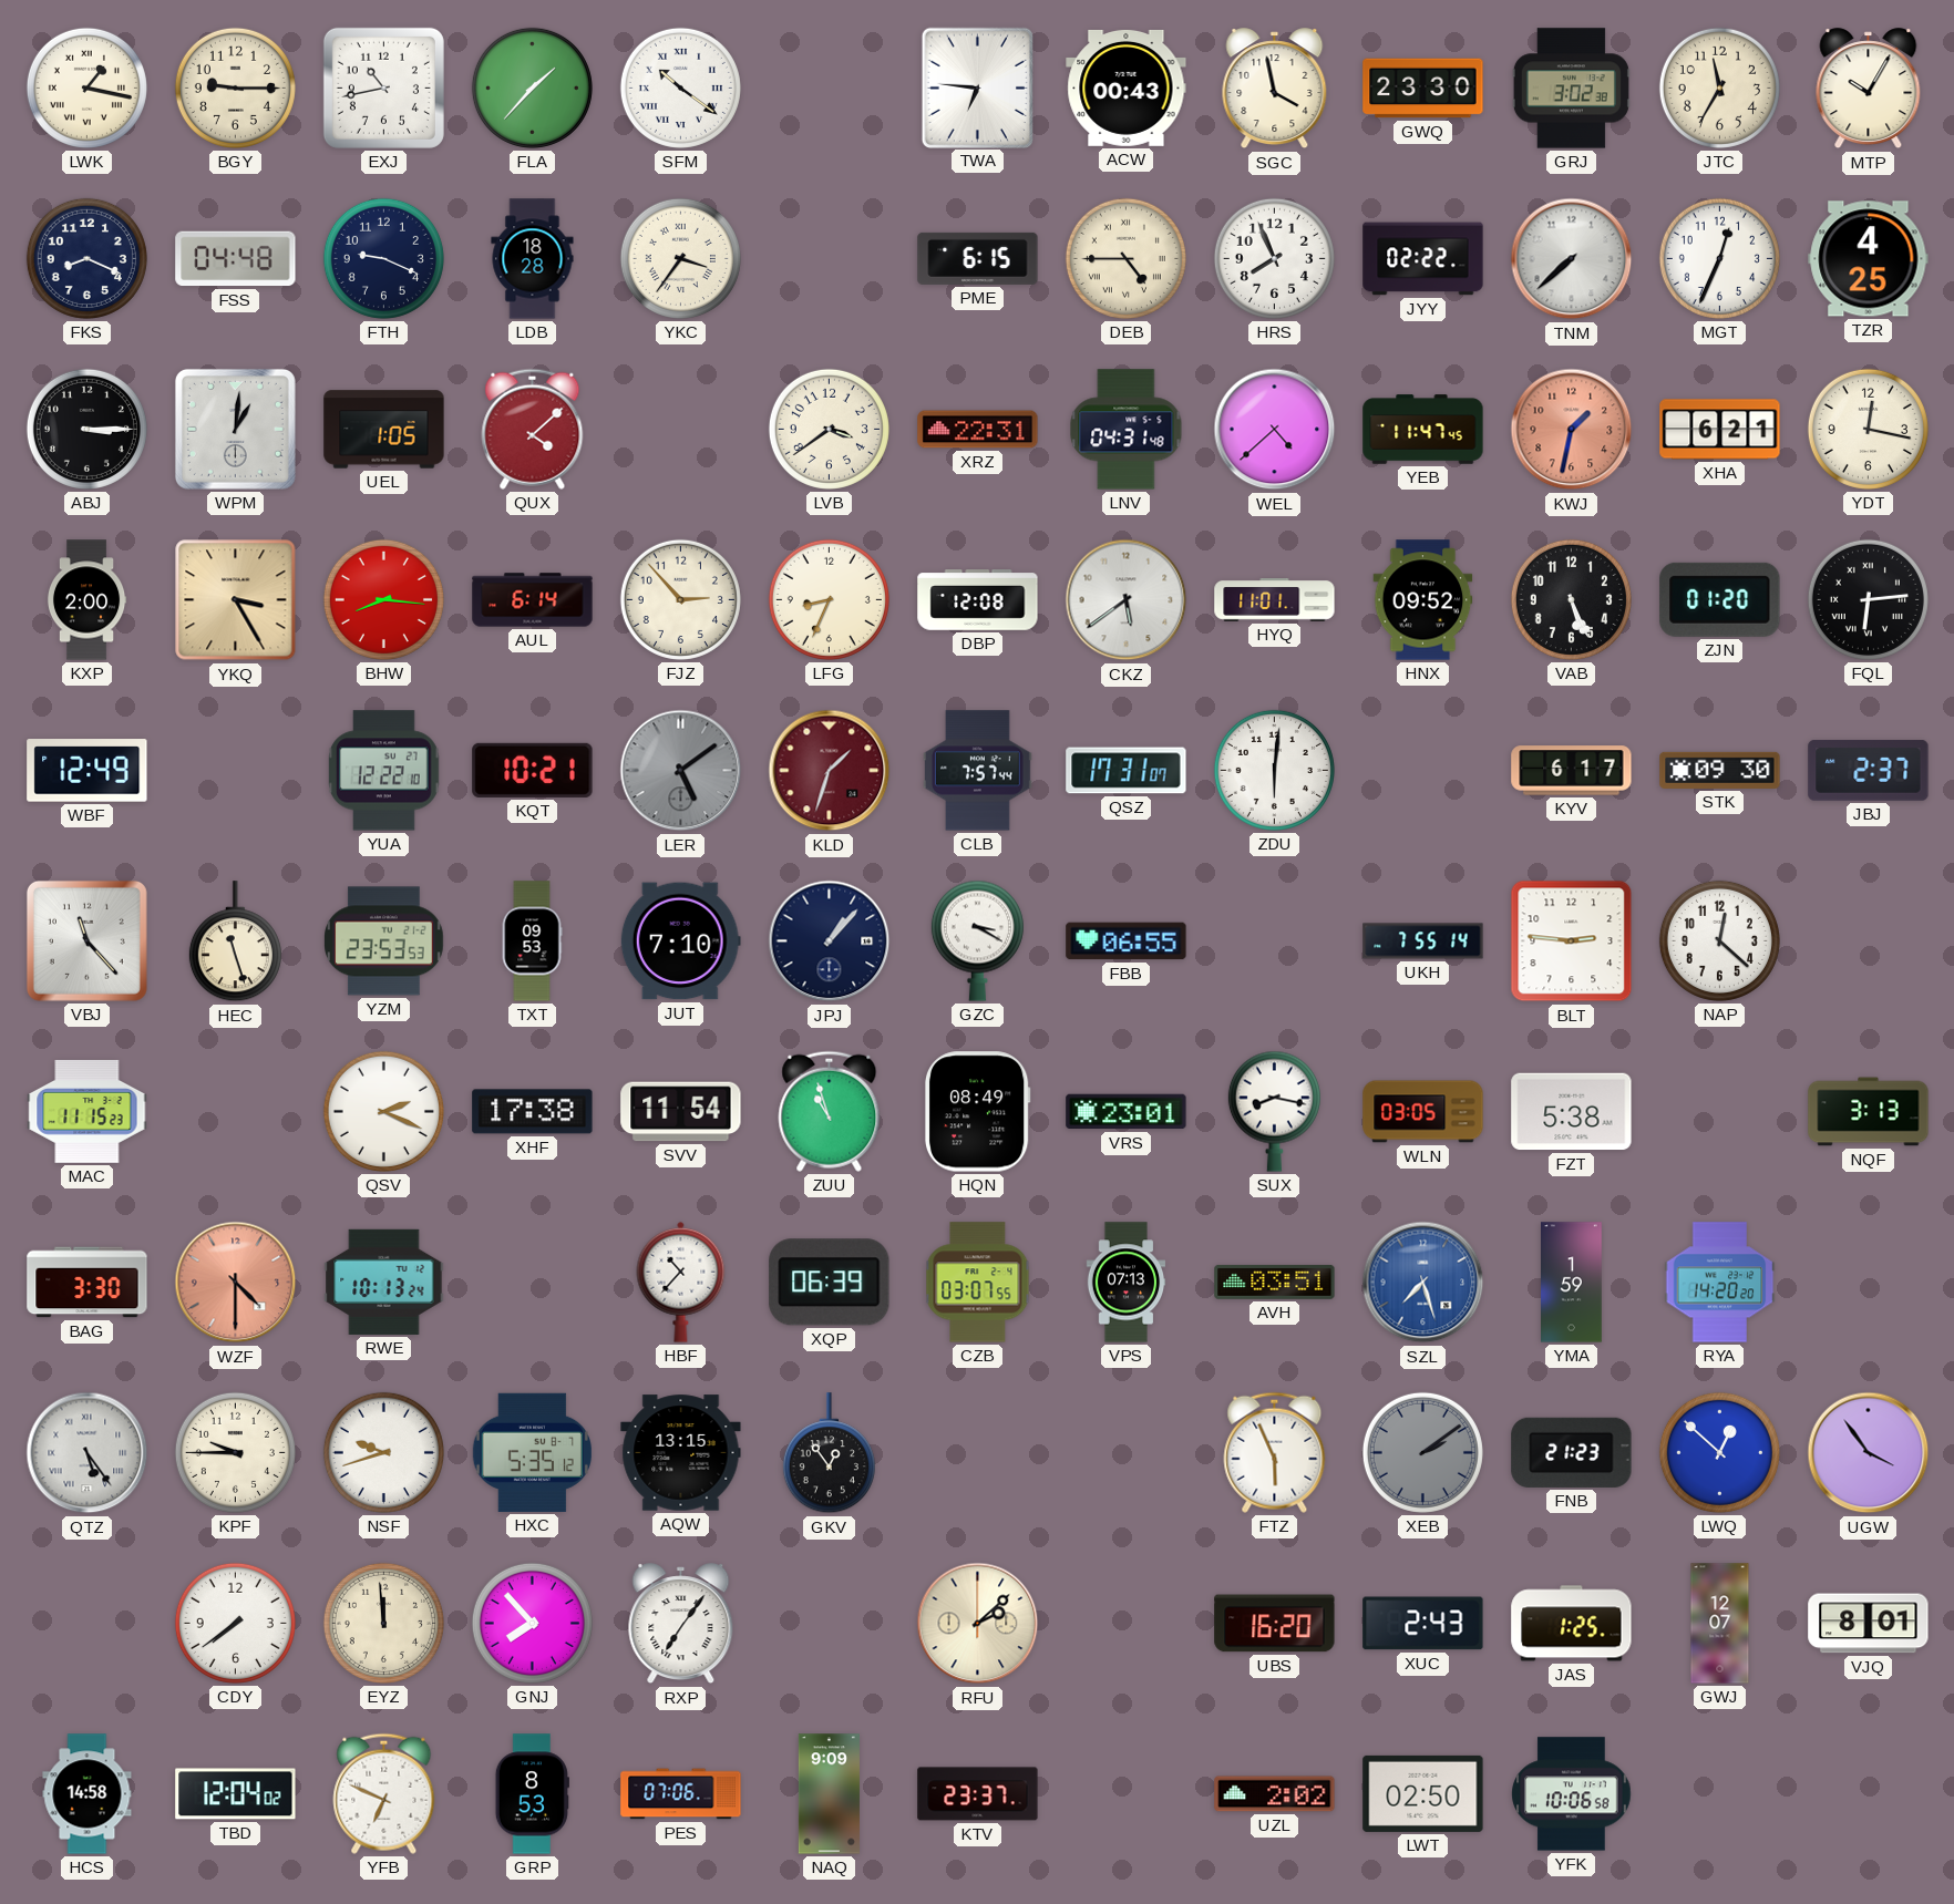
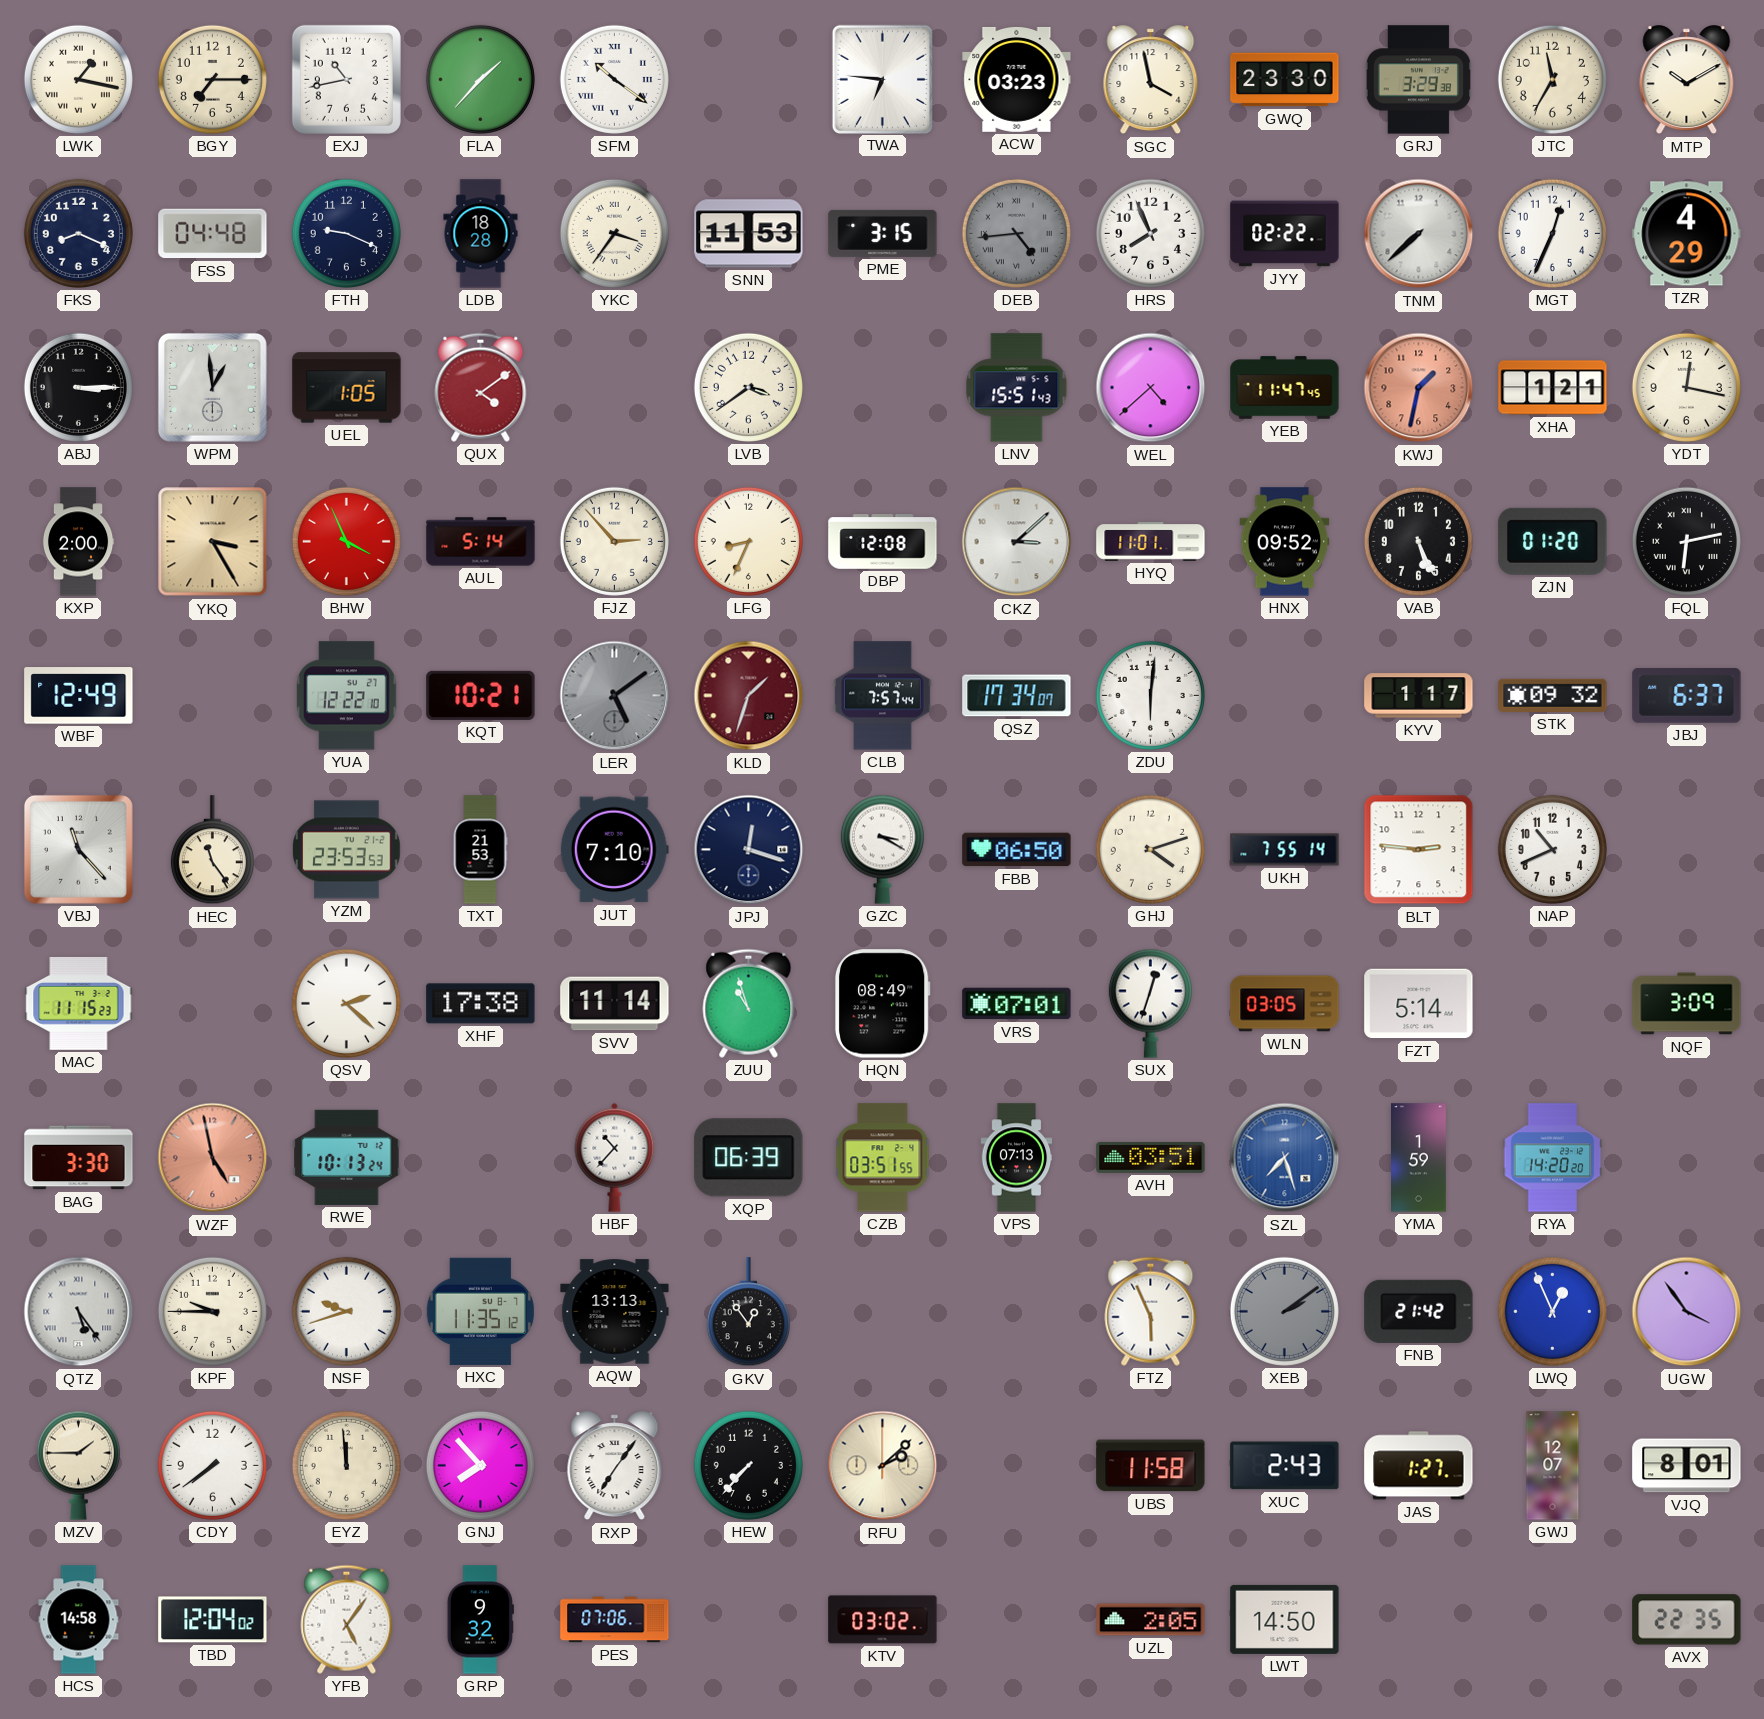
BGY: 9:15 -> 7:15
ACW: 00:43 -> 03:23
GRJ: 3:02 -> 3:29
MTP: 10:05 -> 10:10
SNN: none -> 11:53
PME: 6:15 -> 3:15
DEB: 4:45 -> 4:44
DEB dial: cream -> grey
TZR: 4:25 -> 4:29
WPM: 1:01 -> 12:59
QUX: 4:08 -> 4:09
XRZ: 22:31 -> none
LNV: 04:31 -> 15:51
XHA: 6:21 -> 1:21
BHW: 8:16 -> 3:56
AUL: 6:14 -> 5:14
CKZ: 5:39 -> 3:08
FQL: 6:14 -> 6:13
QSZ: 17:31 -> 17:34
KYV: 6:17 -> 1:17
STK: 09:30 -> 09:32
JBJ: 2:37 -> 6:37
HEC: 11:27 -> 11:24
TXT: 09:53 -> 21:53
JPJ: 1:07 -> 12:18
FBB: 06:55 -> 06:50
GHJ: none -> 4:12
NAP: 12:22 -> 10:41
QSV: 2:19 -> 2:22
SVV: 11:54 -> 11:14
VRS: 23:01 -> 07:01
SUX: 8:17 -> 12:33
FZT: 5:38 -> 5:14
NQF: 3:13 -> 3:09
WZF: 4:30 -> 4:58
CZB: 03:07 -> 03:51
HXC: 5:35 -> 11:35
AQW: 13:15 -> 13:13
FNB: 21:23 -> 21:42
LWQ: 12:52 -> 12:56
MZV: none -> 1:45
HEW: none -> 7:37
UBS: 16:20 -> 11:58
JAS: 1:25 -> 1:27
YFB: 6:49 -> 5:06
GRP: 8:53 -> 9:32
NAQ: 9:09 -> none
KTV: 23:37 -> 03:02
UZL: 2:02 -> 2:05
LWT: 02:50 -> 14:50
YFK: 10:06 -> none
AVX: none -> 22:35
